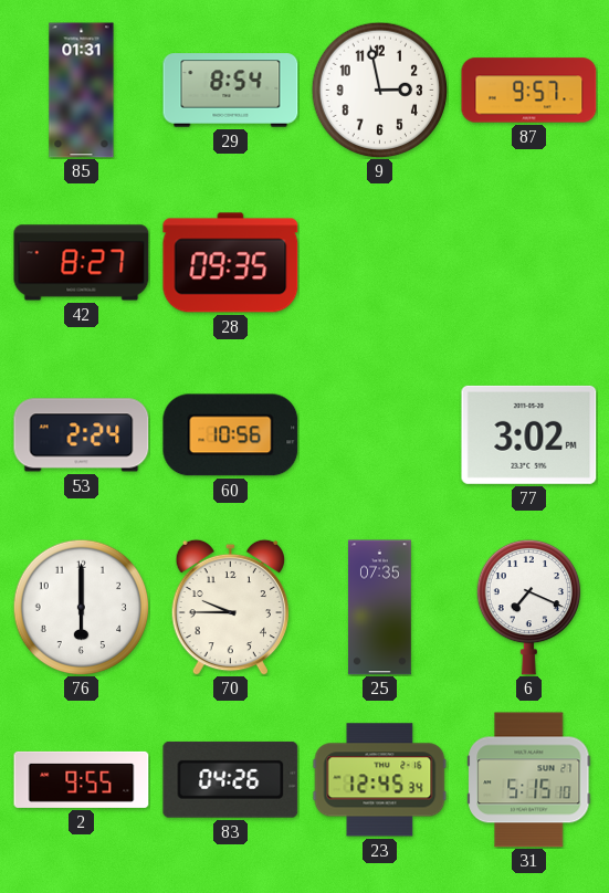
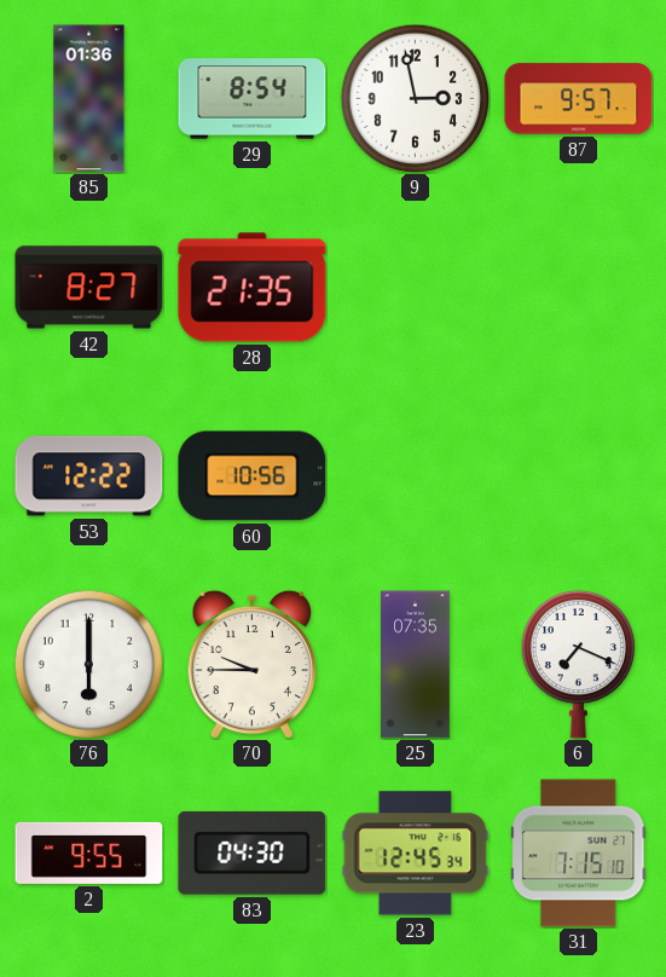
85: 01:31 -> 01:36
28: 09:35 -> 21:35
53: 2:24 -> 12:22
77: 3:02 -> none
83: 04:26 -> 04:30
31: 5:15 -> 7:15
